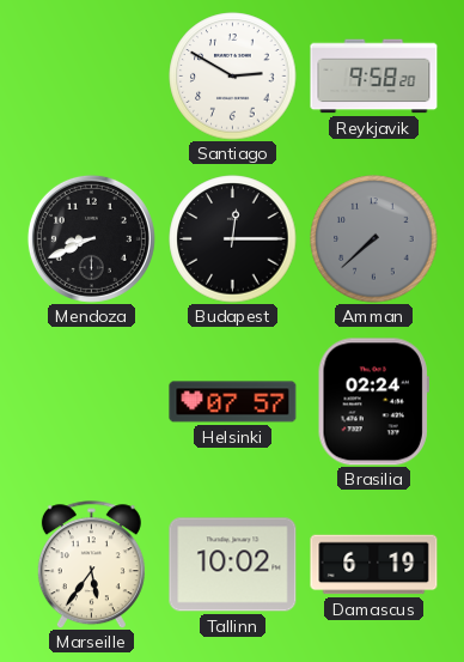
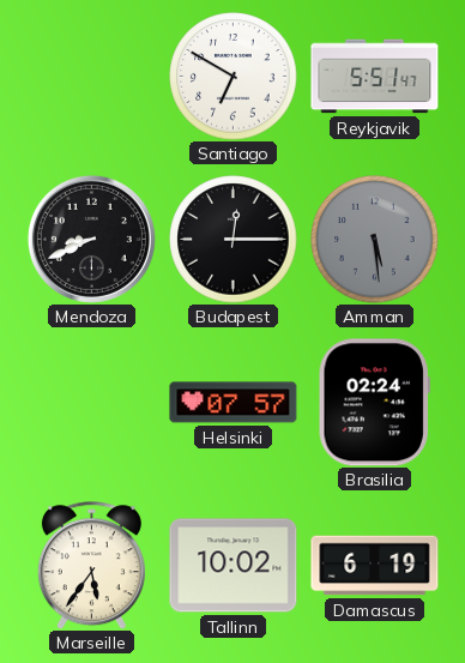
Santiago: 2:50 -> 6:50
Reykjavik: 9:58 -> 5:51
Amman: 7:38 -> 5:29
